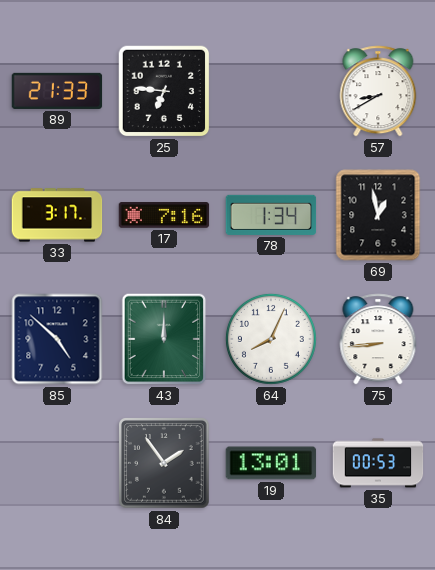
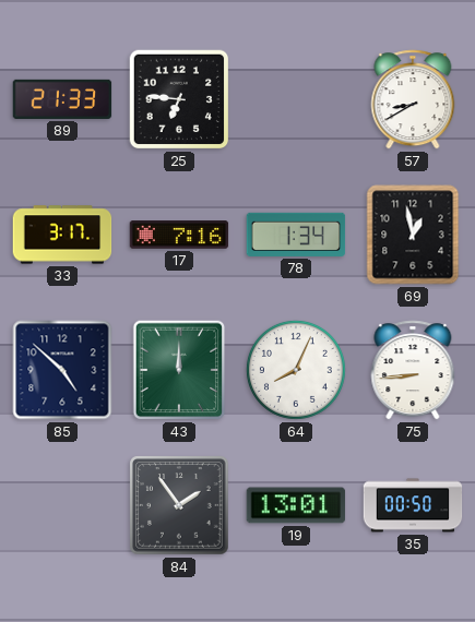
35: 00:53 -> 00:50
